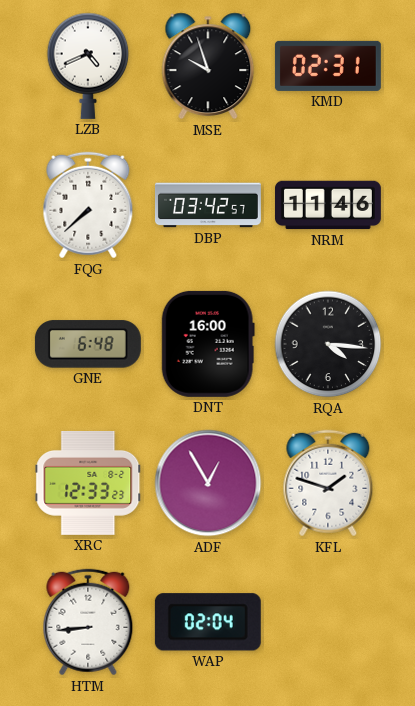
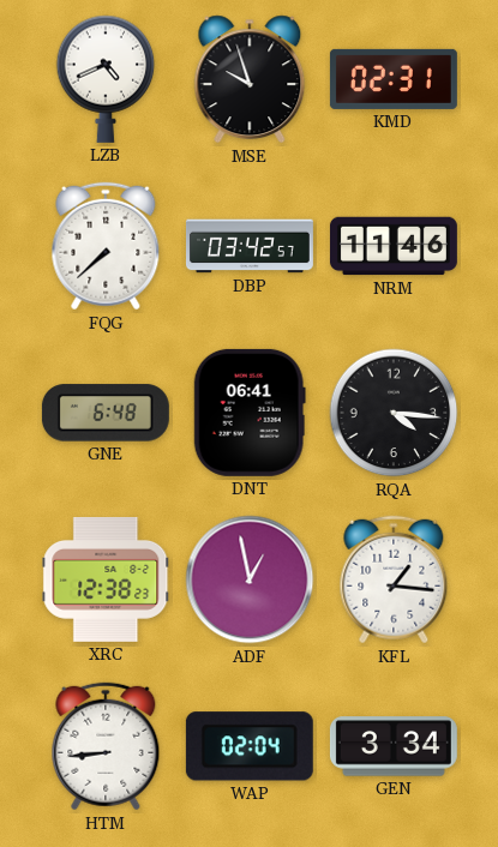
DNT: 16:00 -> 06:41
XRC: 12:33 -> 12:38
ADF: 12:55 -> 12:58
KFL: 1:48 -> 1:16
GEN: none -> 3:34
